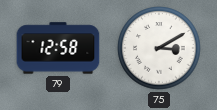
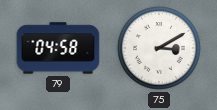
79: 12:58 -> 04:58
